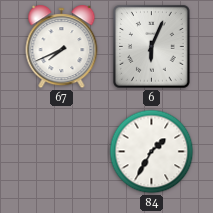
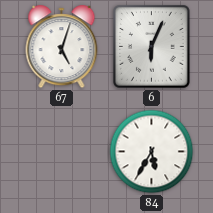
67: 7:41 -> 5:03
84: 1:35 -> 5:35
